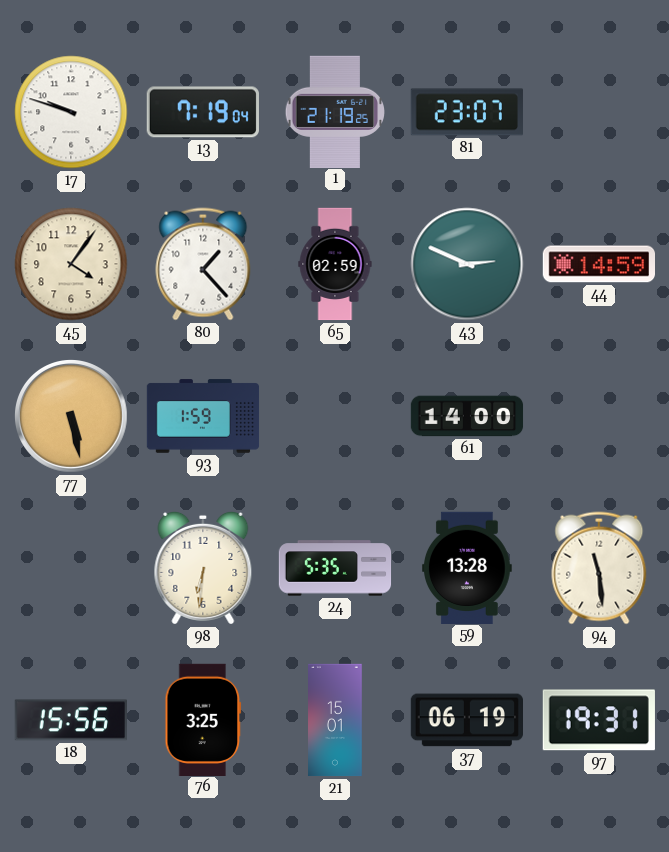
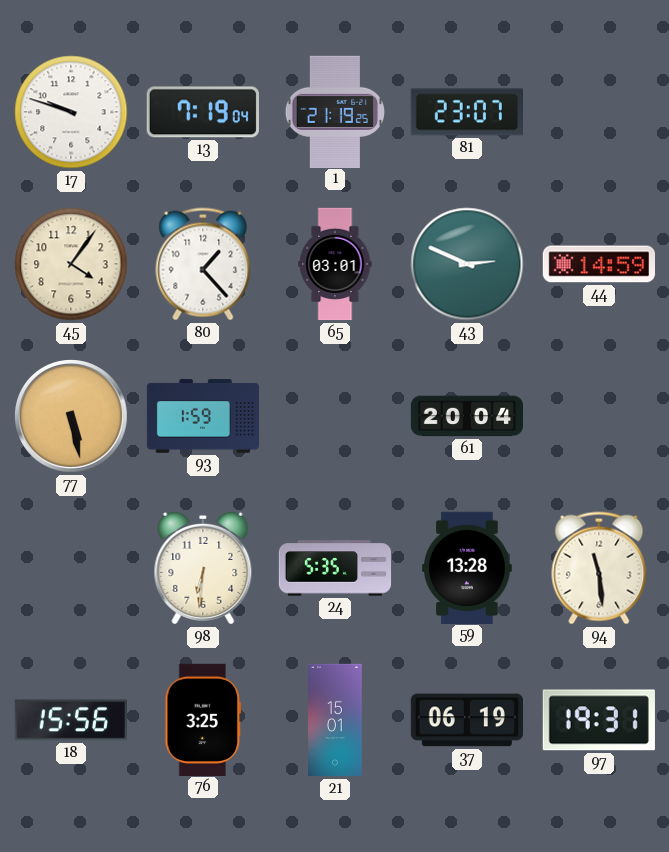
65: 02:59 -> 03:01
61: 14:00 -> 20:04
